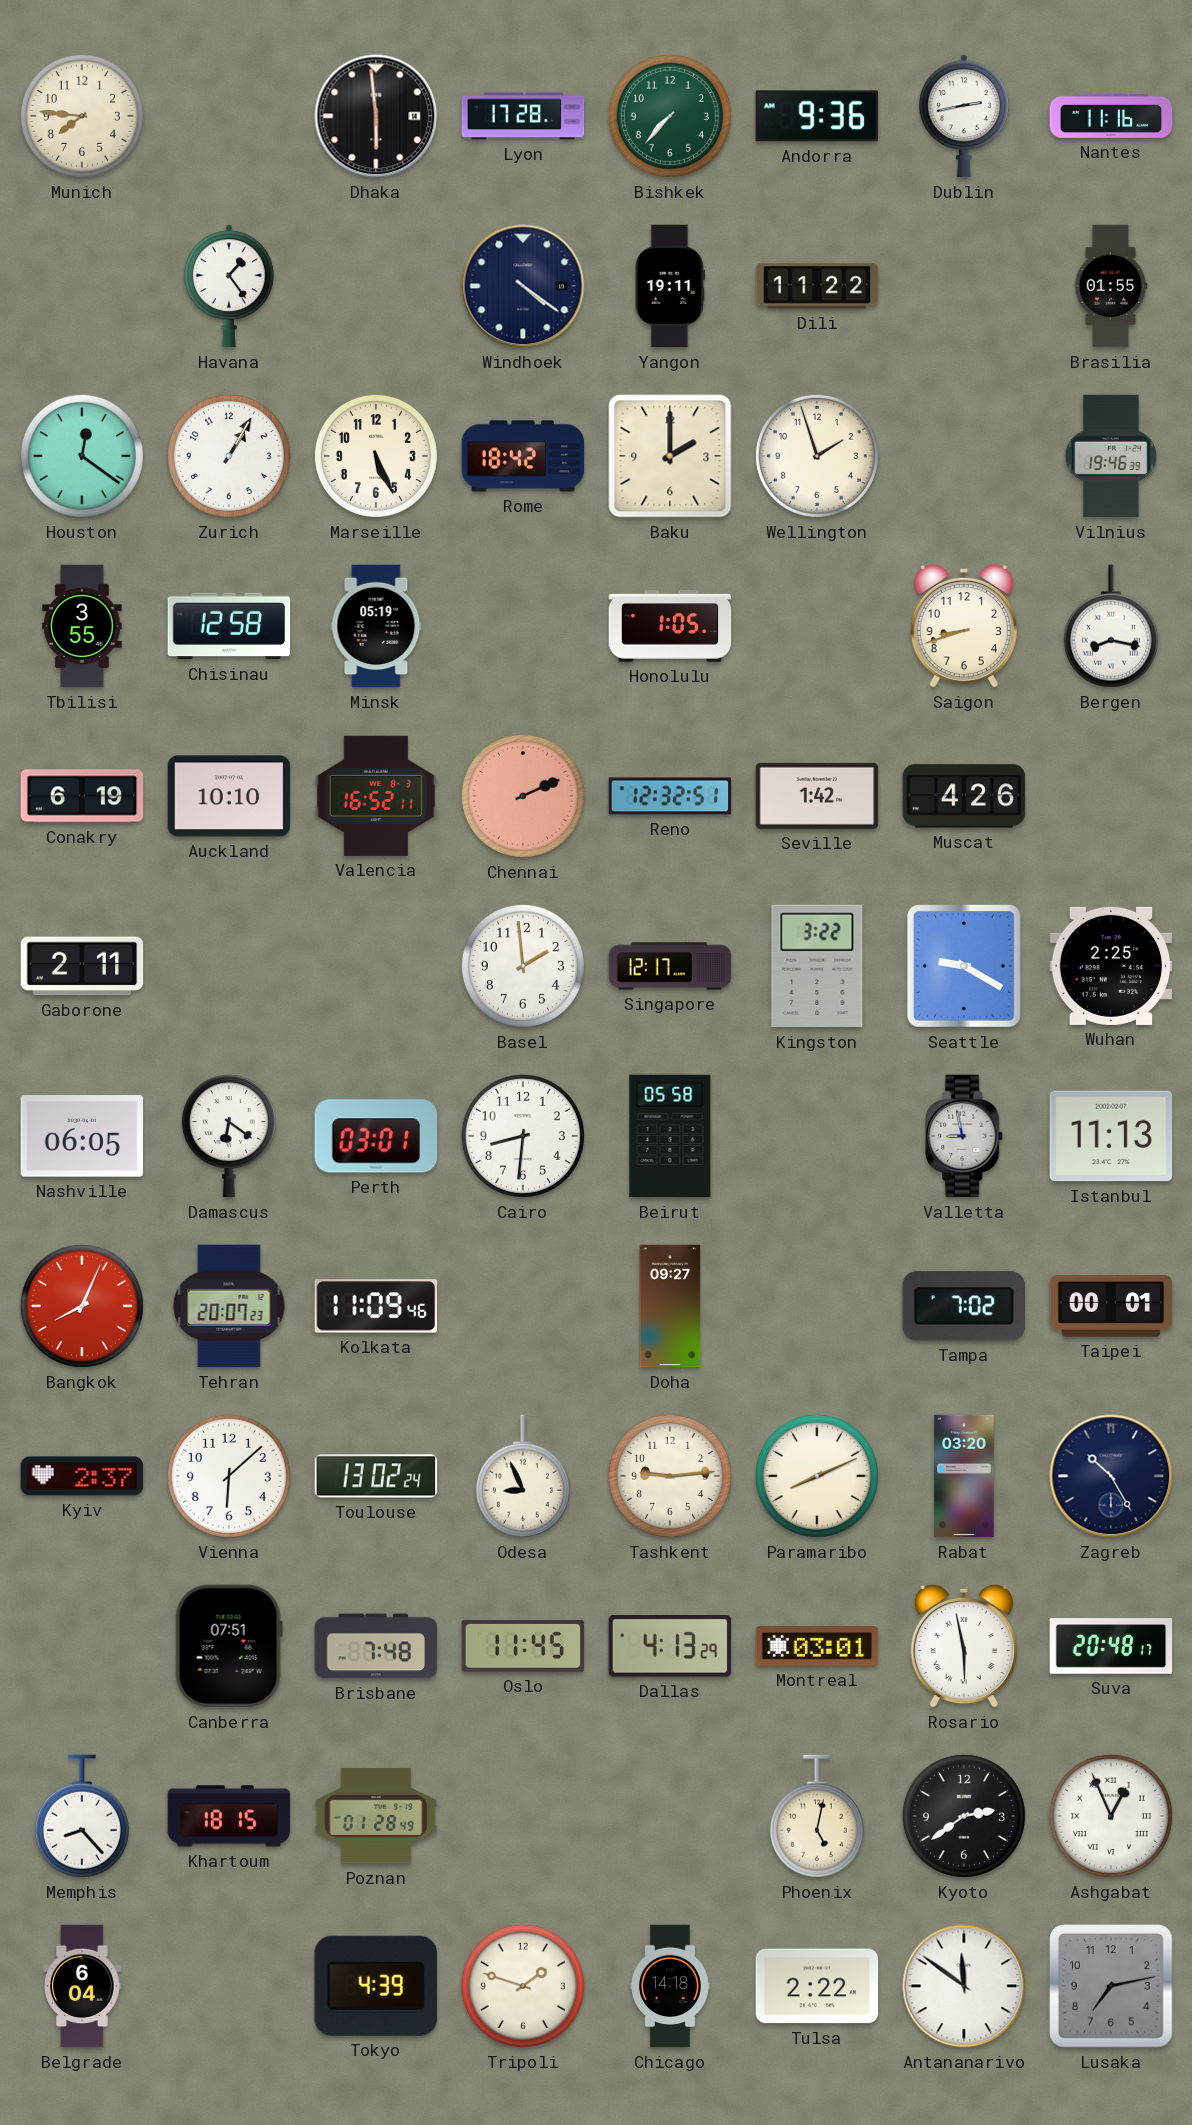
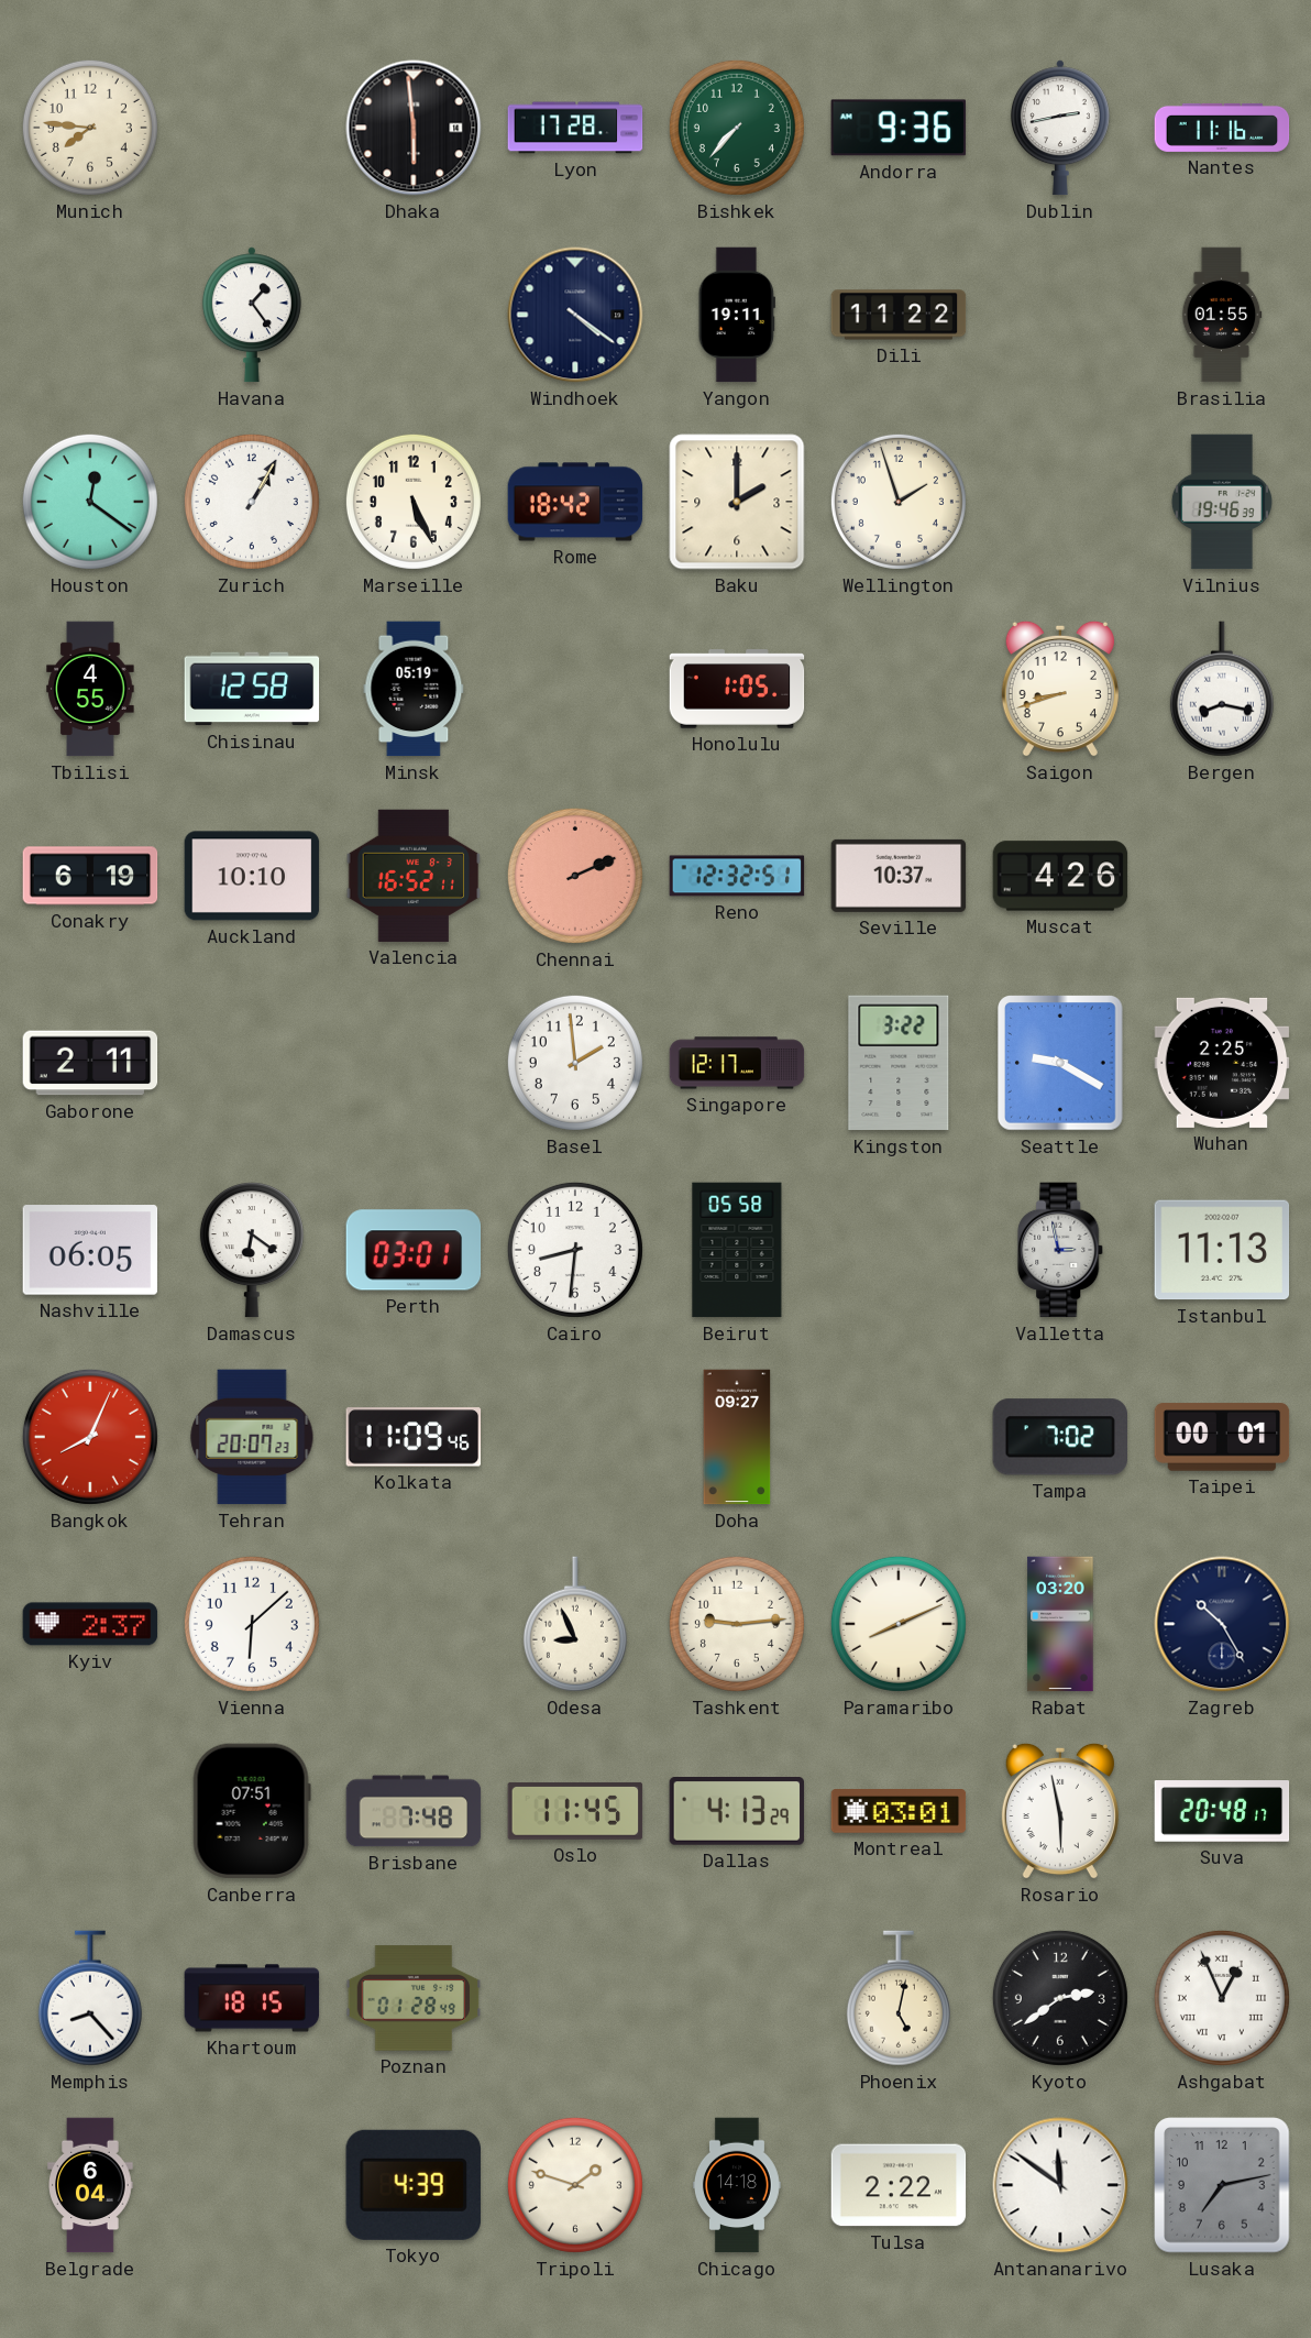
Tbilisi: 3:55 -> 4:55
Seville: 1:42 -> 10:37
Valletta: 8:58 -> 2:58
Toulouse: 13:02 -> none
